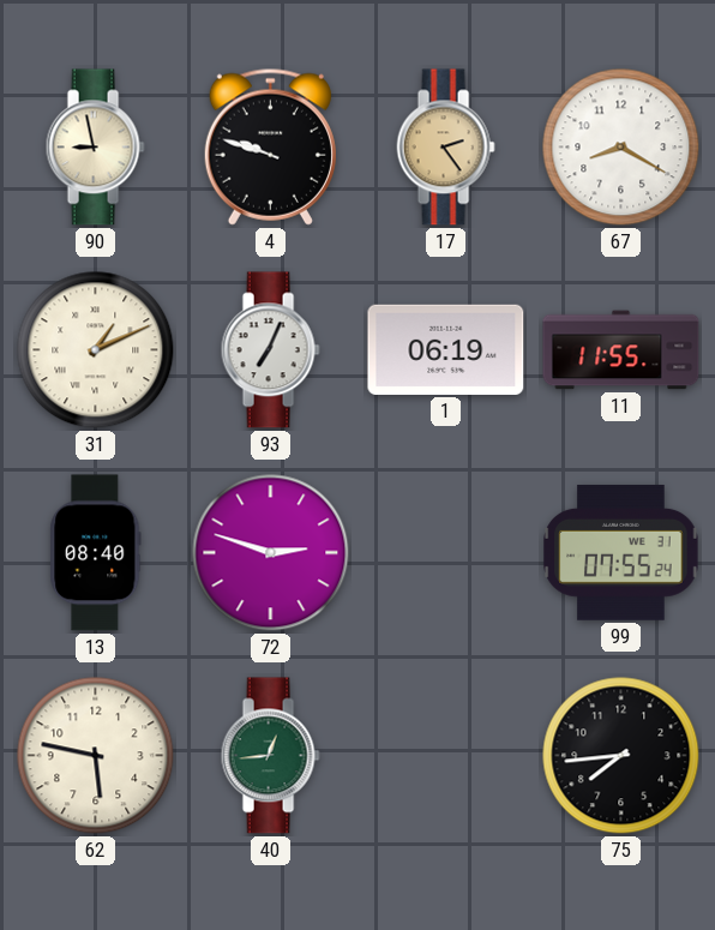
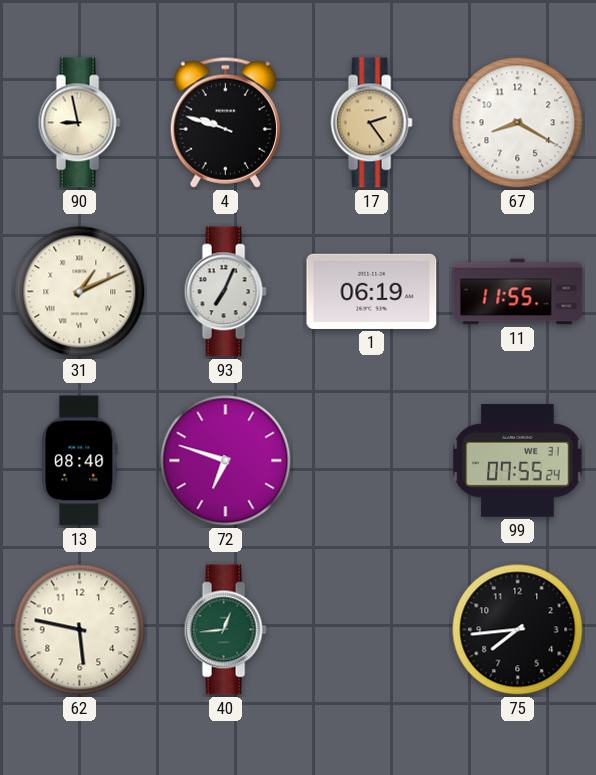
72: 2:48 -> 6:48
